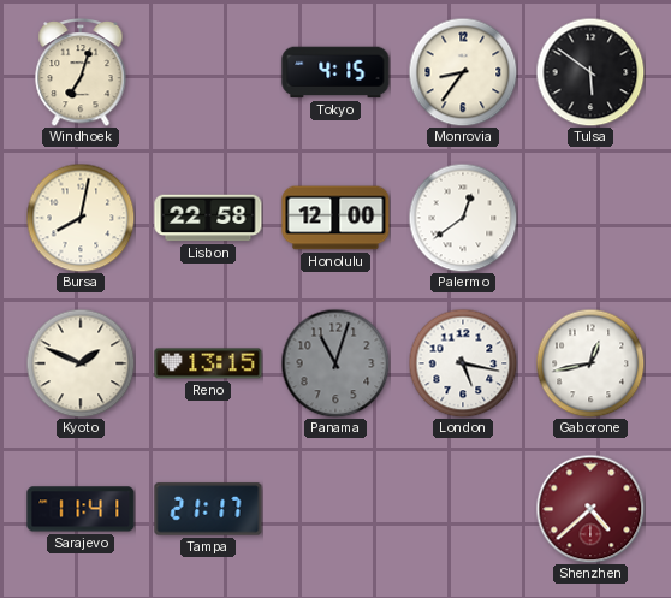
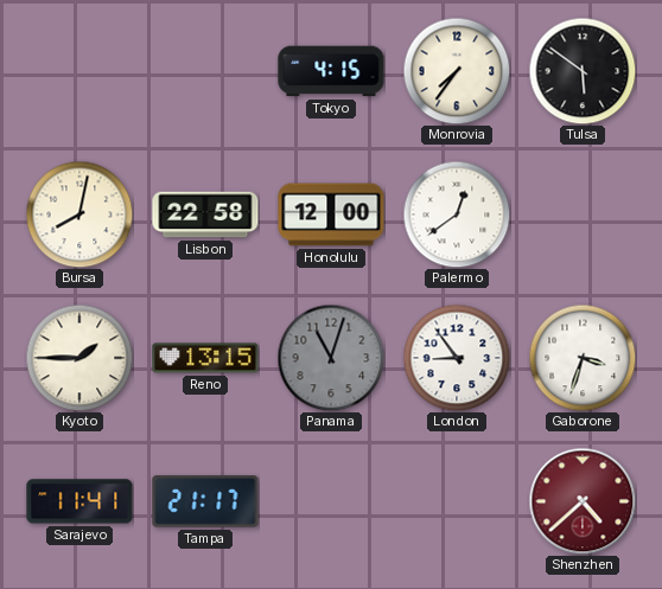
Windhoek: 7:03 -> none
Monrovia: 8:36 -> 7:36
Kyoto: 1:49 -> 1:45
London: 5:17 -> 8:54
Gaborone: 12:43 -> 3:33
